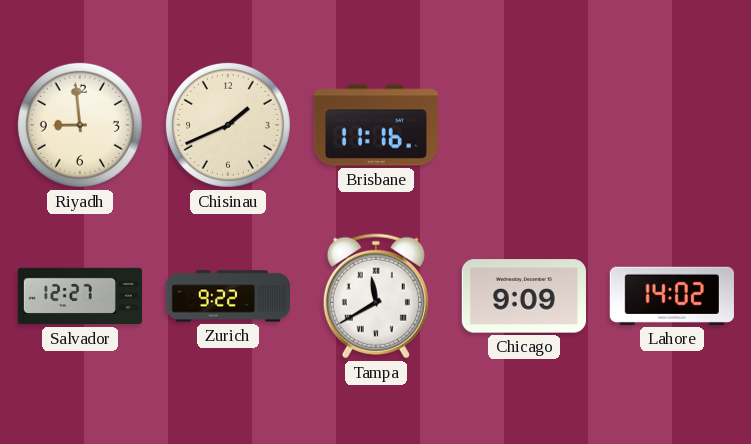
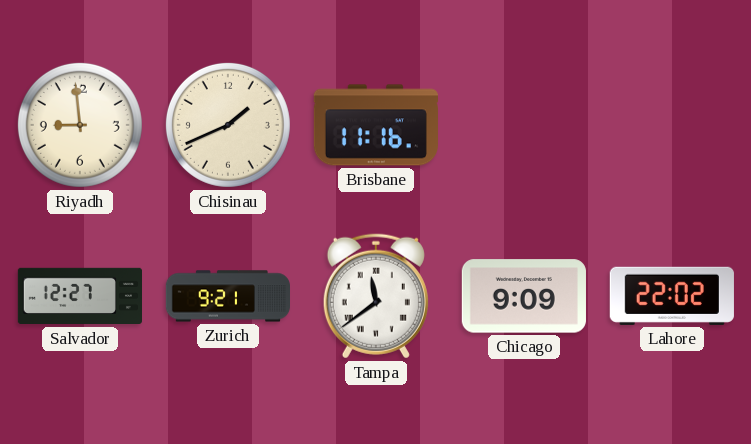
Zurich: 9:22 -> 9:21
Tampa: 11:40 -> 11:39
Lahore: 14:02 -> 22:02
